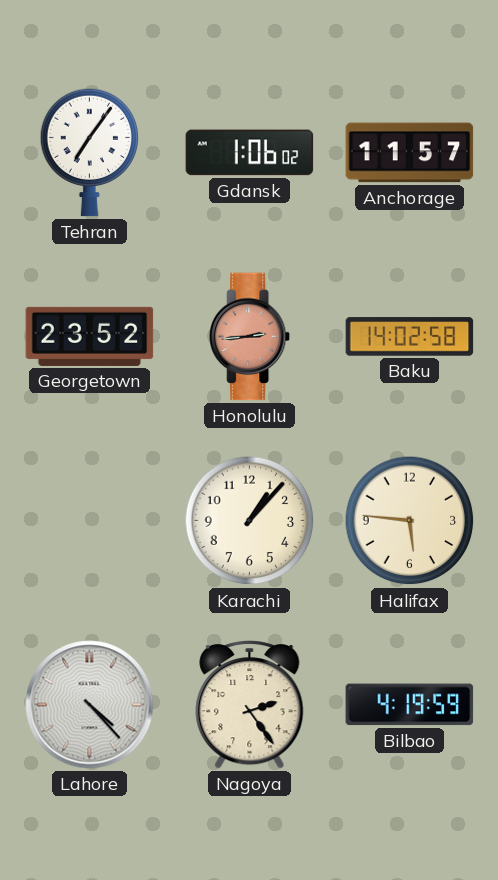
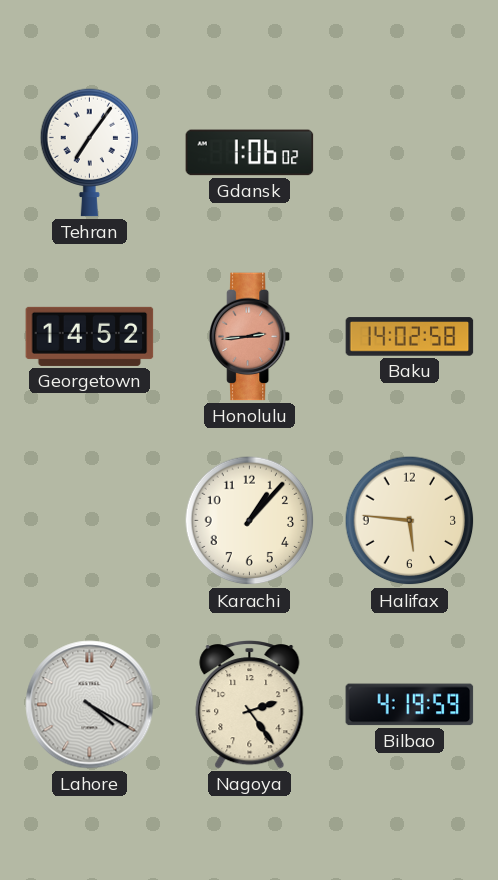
Anchorage: 11:57 -> none
Georgetown: 23:52 -> 14:52
Lahore: 4:23 -> 4:20
